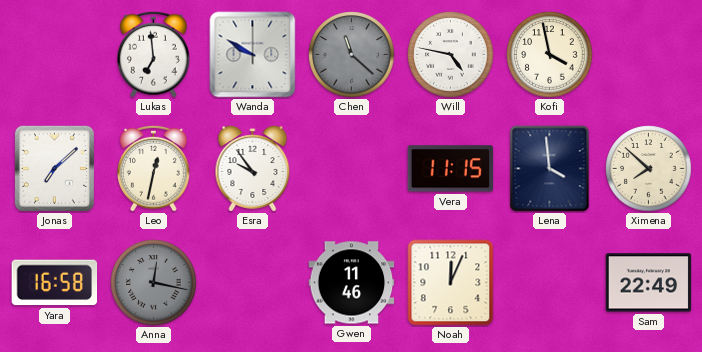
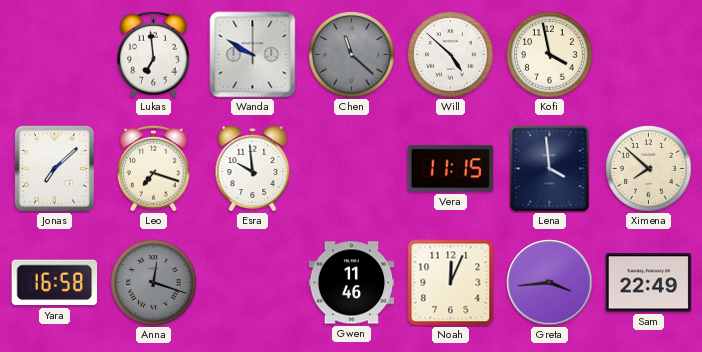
Will: 4:47 -> 4:52
Leo: 12:32 -> 7:18
Esra: 9:54 -> 9:59
Anna: 12:17 -> 12:18
Greta: none -> 3:44
